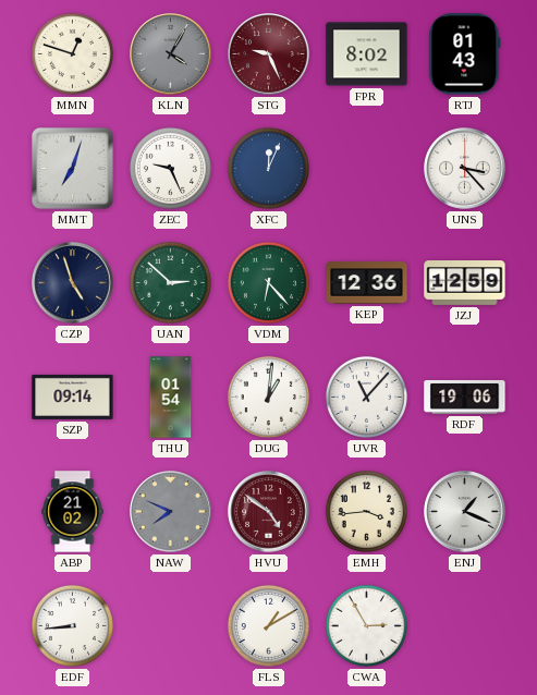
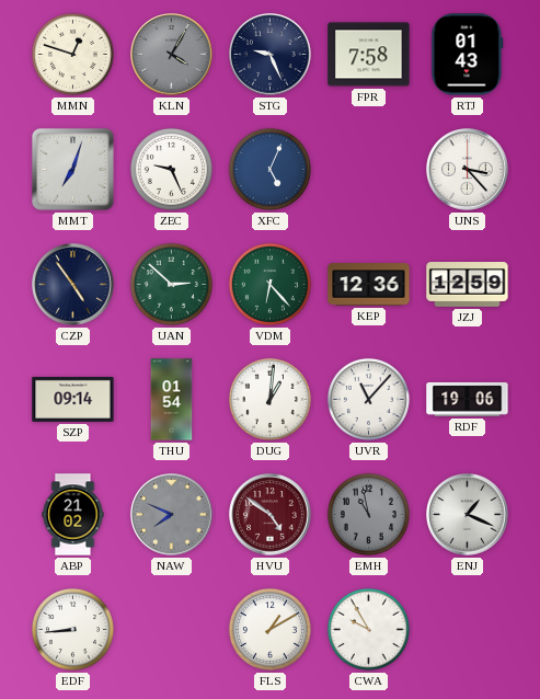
STG dial: burgundy -> navy
FPR: 8:02 -> 7:58
XFC: 12:04 -> 5:04
CZP: 4:57 -> 4:54
EMH: 3:44 -> 10:58
EMH dial: cream -> grey
CWA: 2:55 -> 9:55
